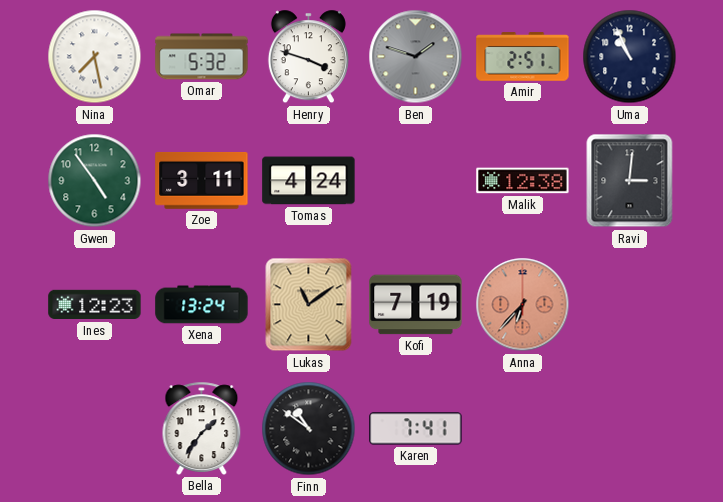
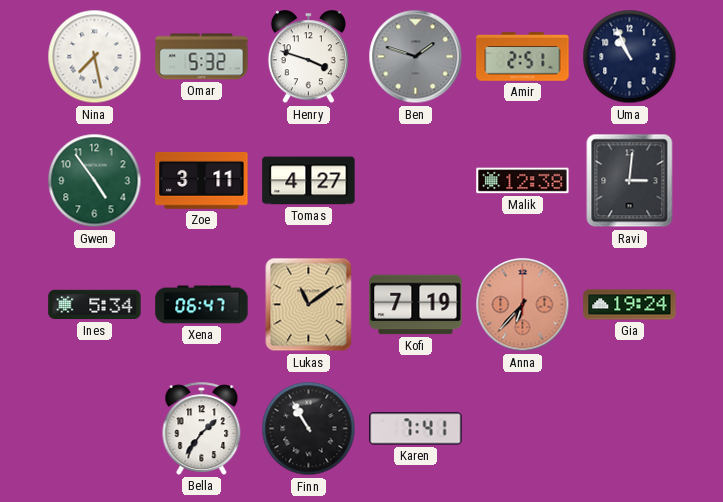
Tomas: 4:24 -> 4:27
Ines: 12:23 -> 5:34
Xena: 13:24 -> 06:47
Gia: none -> 19:24
Finn: 10:51 -> 10:55
